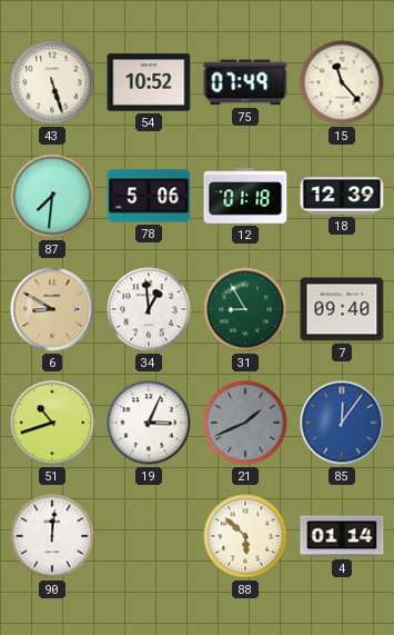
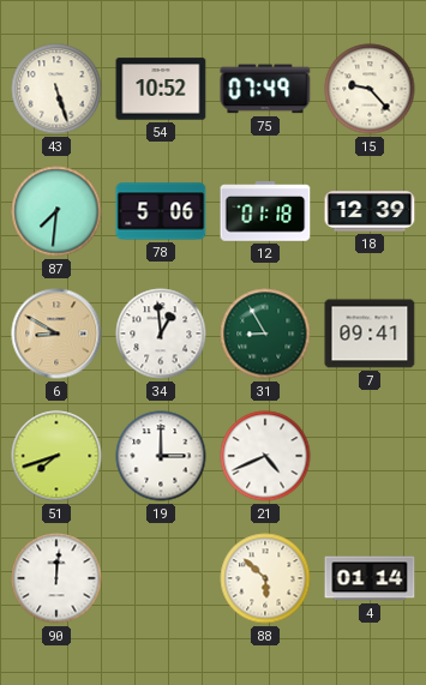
15: 11:23 -> 9:23
7: 09:40 -> 09:41
51: 10:42 -> 7:42
19: 3:04 -> 3:00
21: 1:41 -> 4:41
21 dial: grey -> white
85: 12:06 -> none
